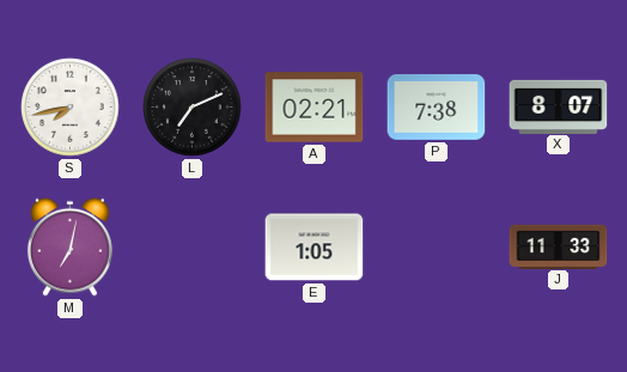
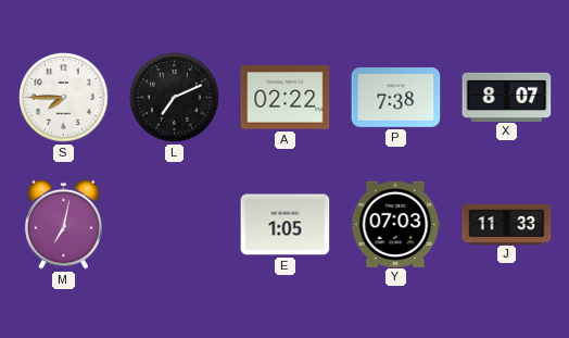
S: 7:43 -> 7:45
A: 02:21 -> 02:22
Y: none -> 07:03
